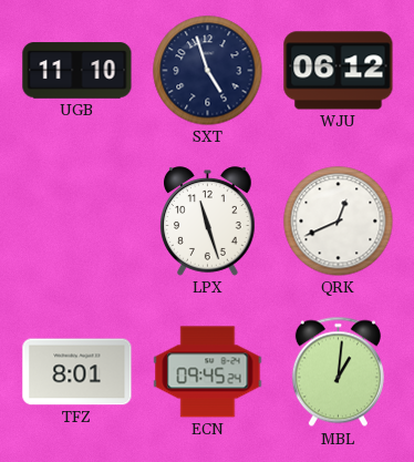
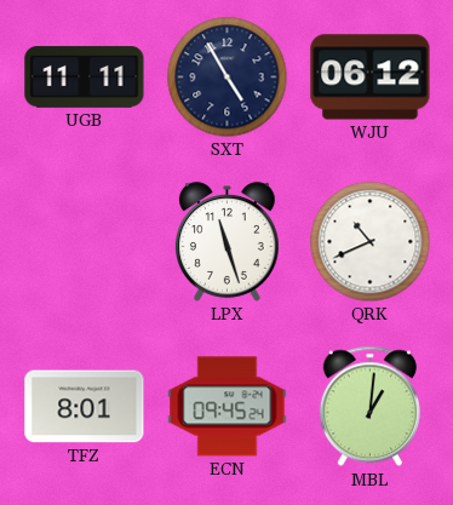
UGB: 11:10 -> 11:11
SXT: 4:57 -> 4:55
QRK: 12:41 -> 10:41
